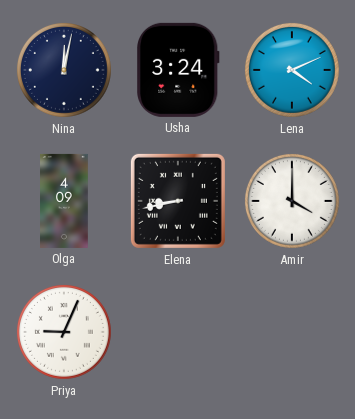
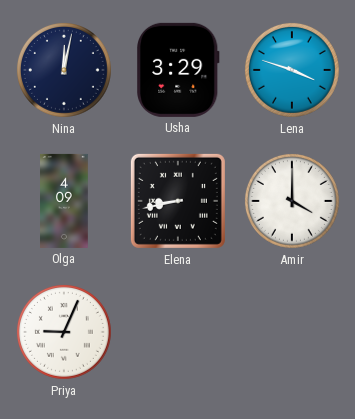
Usha: 3:24 -> 3:29
Lena: 4:11 -> 3:48
